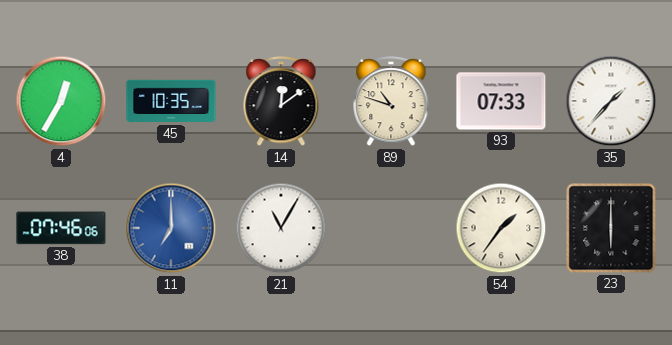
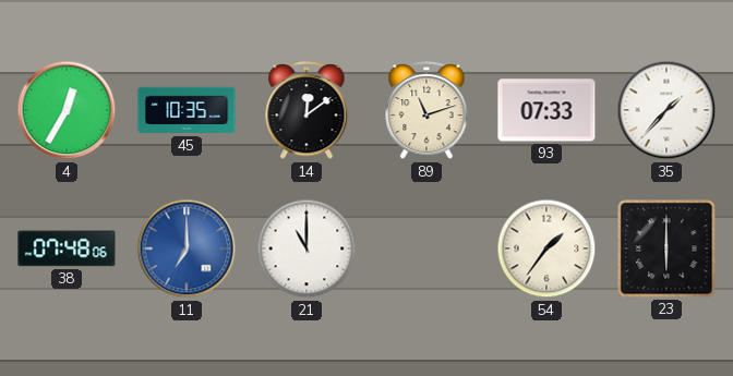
89: 10:48 -> 11:12
38: 07:46 -> 07:48
21: 11:05 -> 11:00
